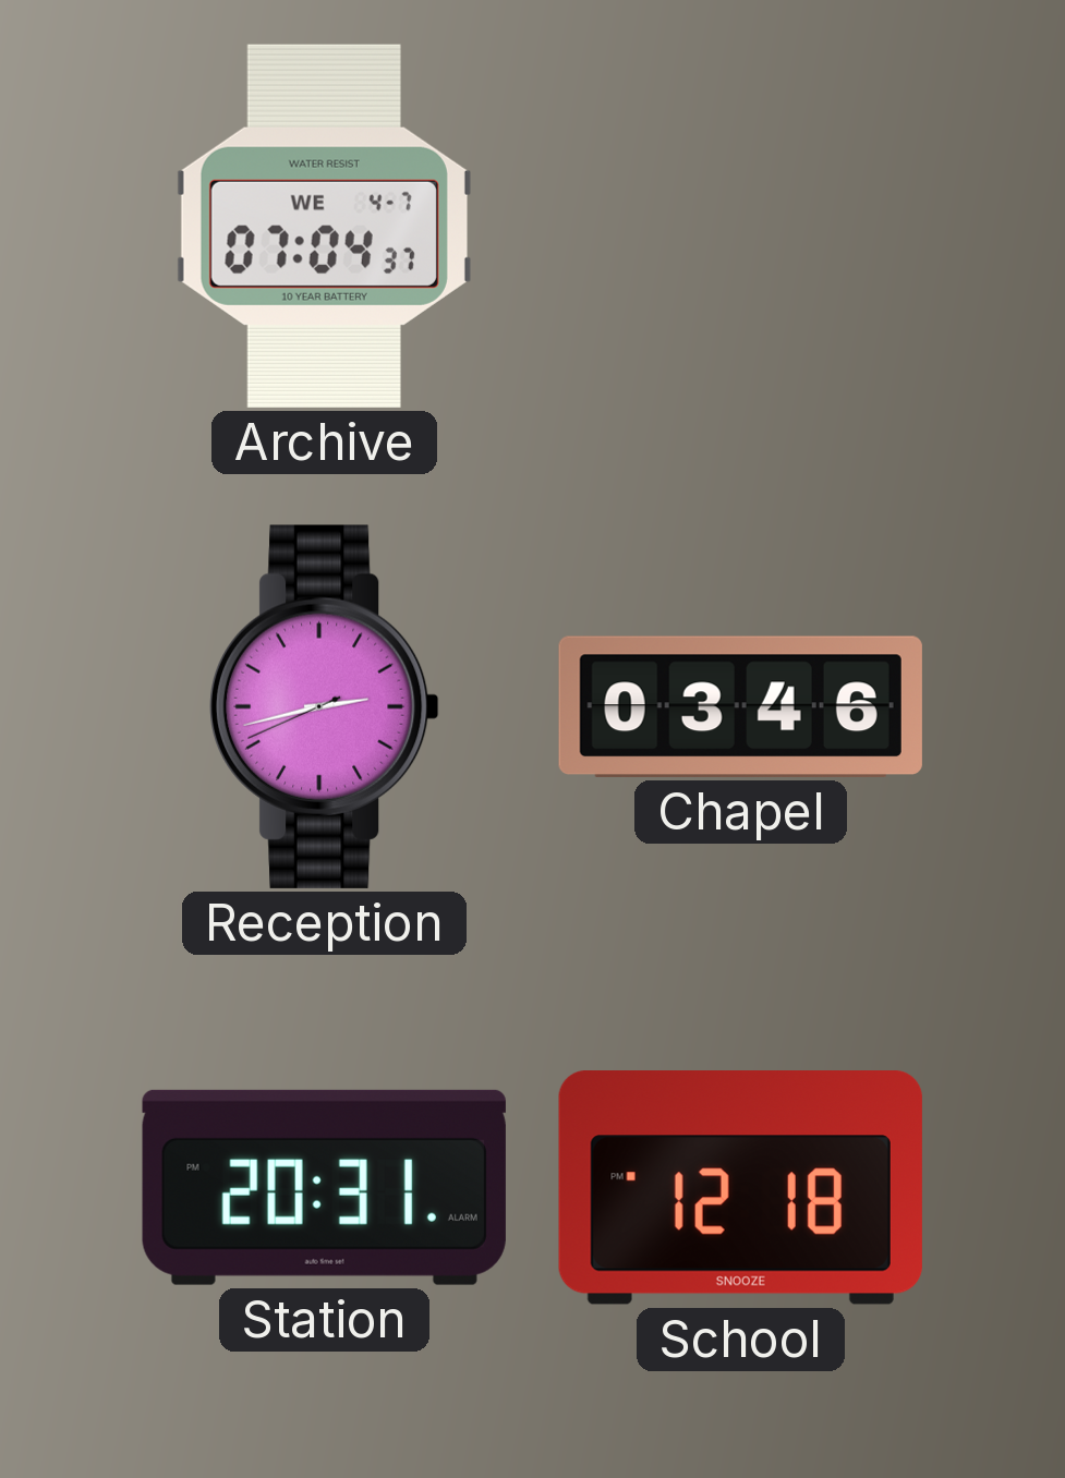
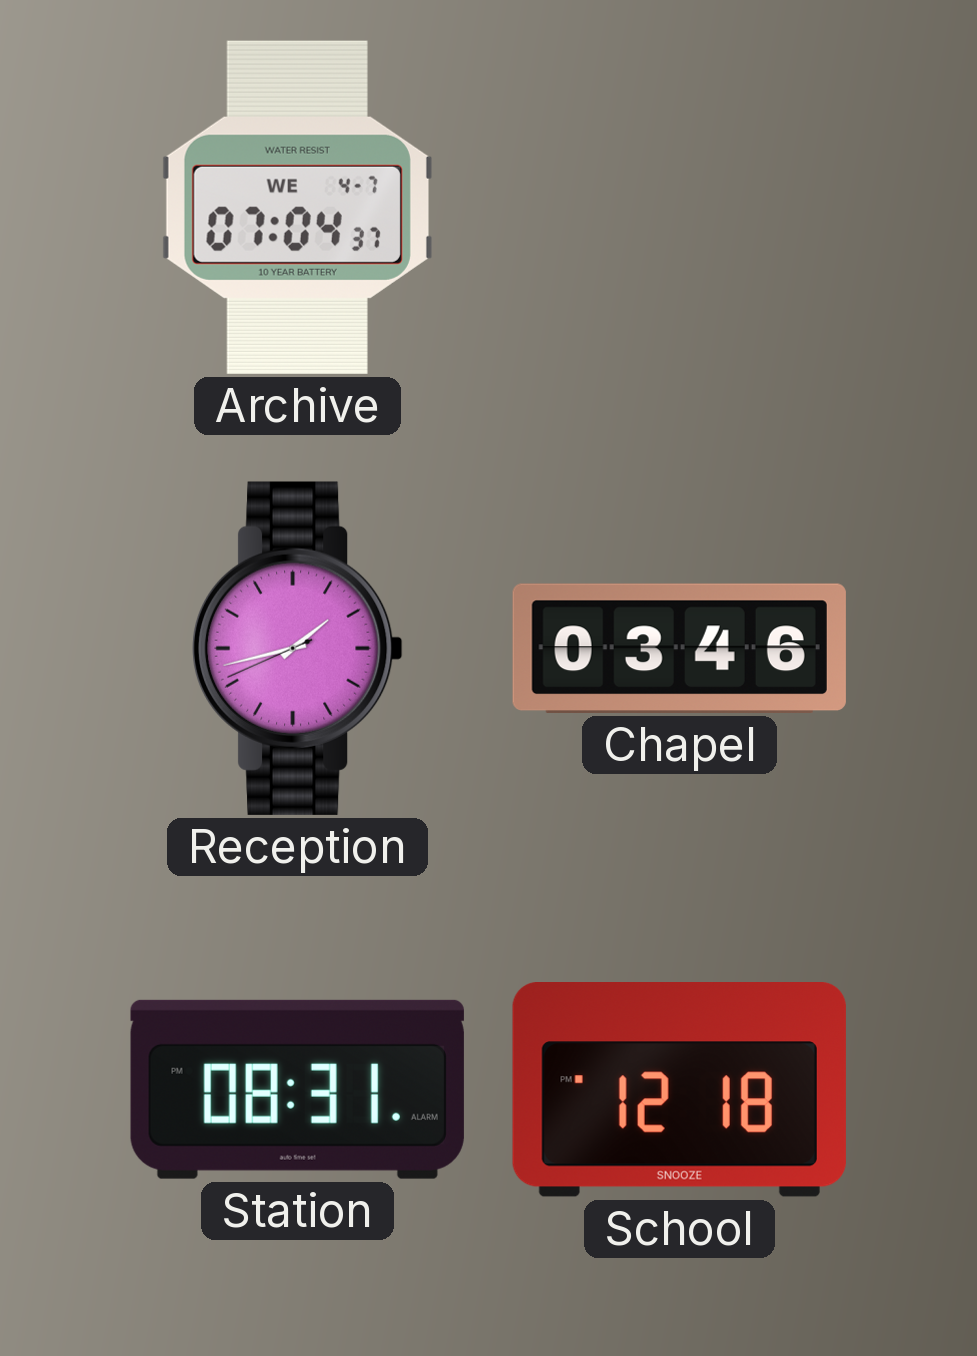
Reception: 2:42 -> 1:42
Station: 20:31 -> 08:31
